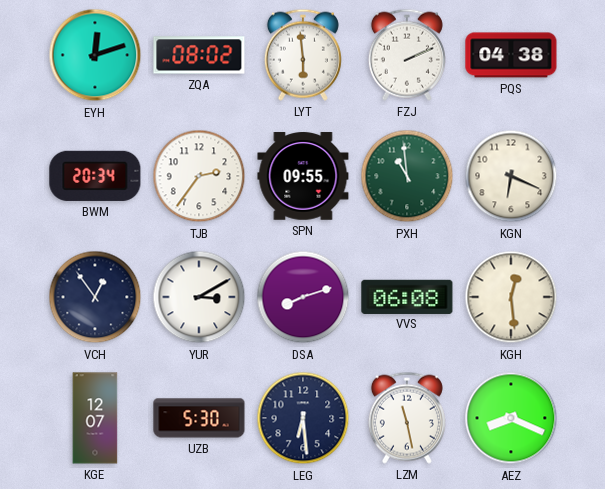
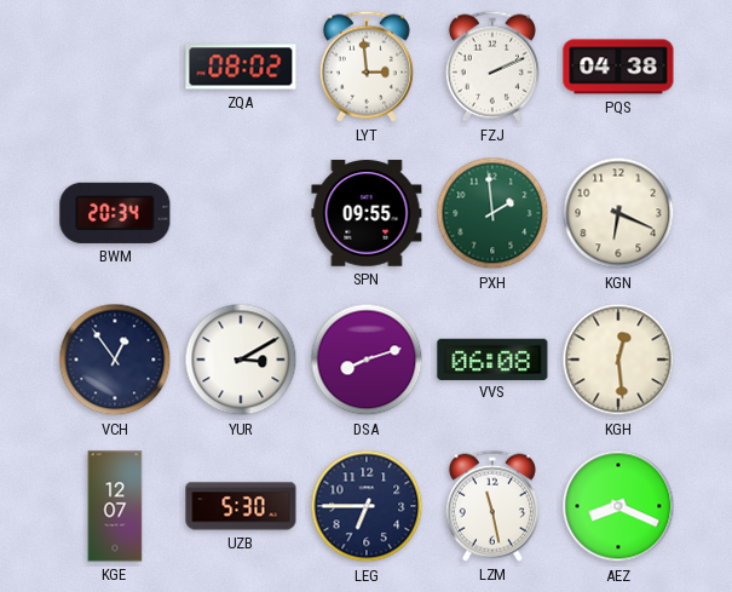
EYH: 12:12 -> none
LYT: 5:59 -> 2:59
TJB: 2:36 -> none
PXH: 10:59 -> 1:59
LEG: 6:29 -> 6:45
